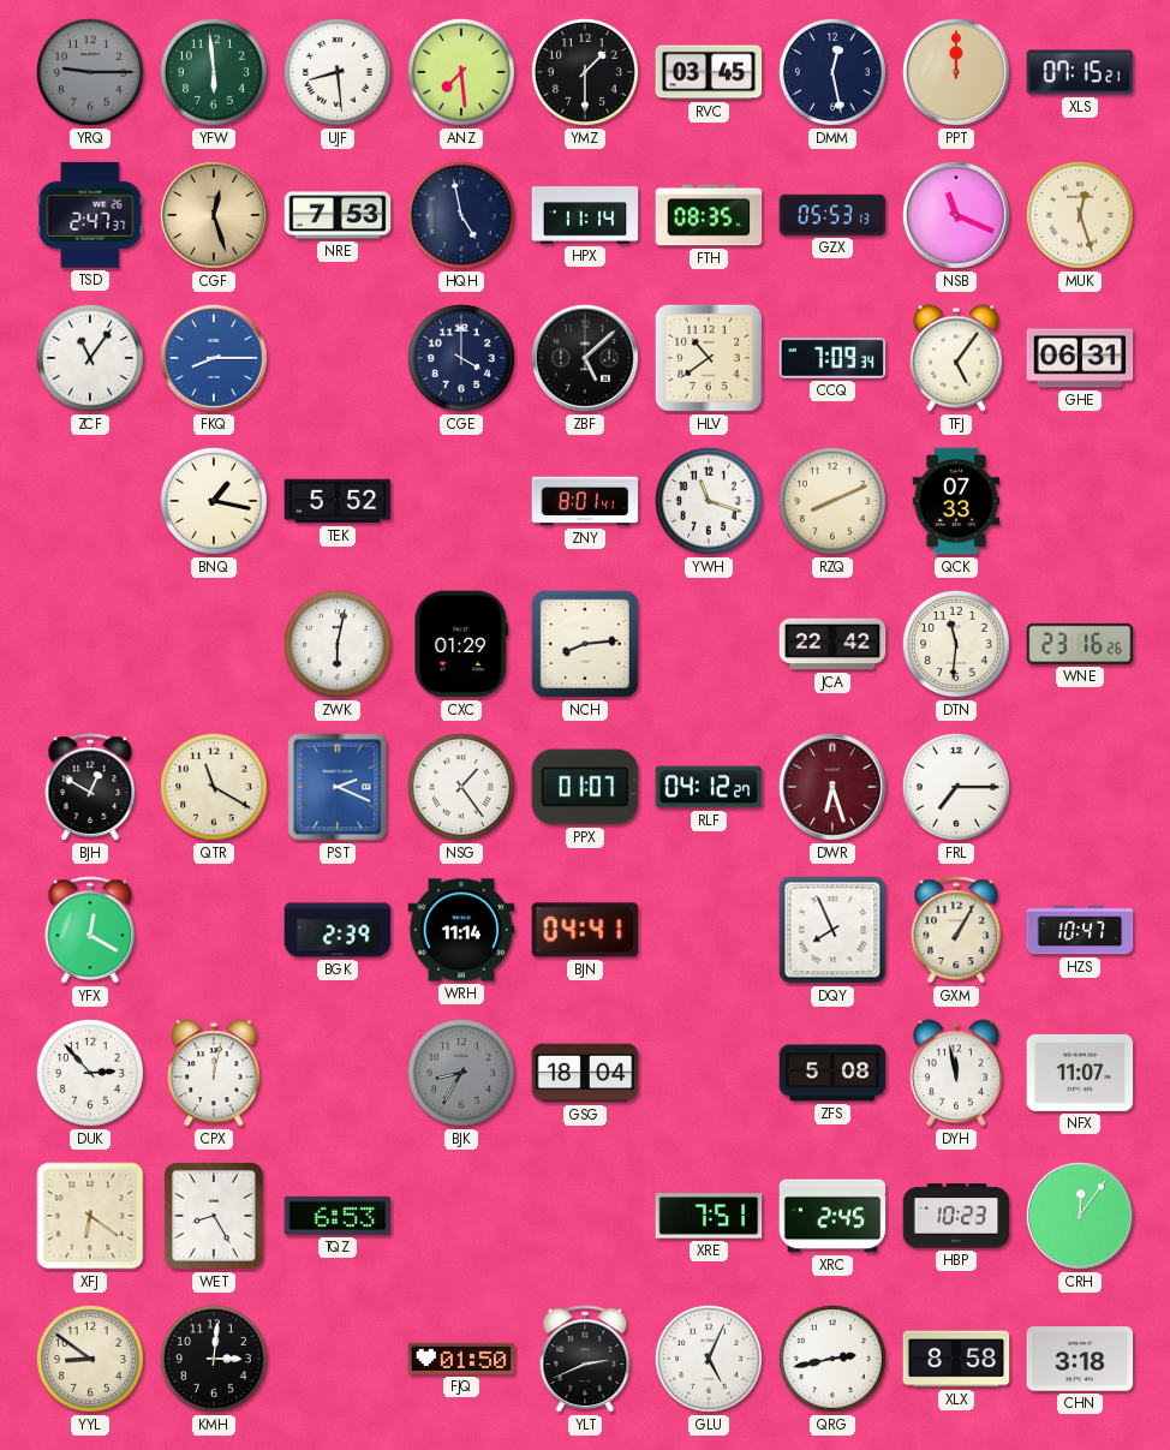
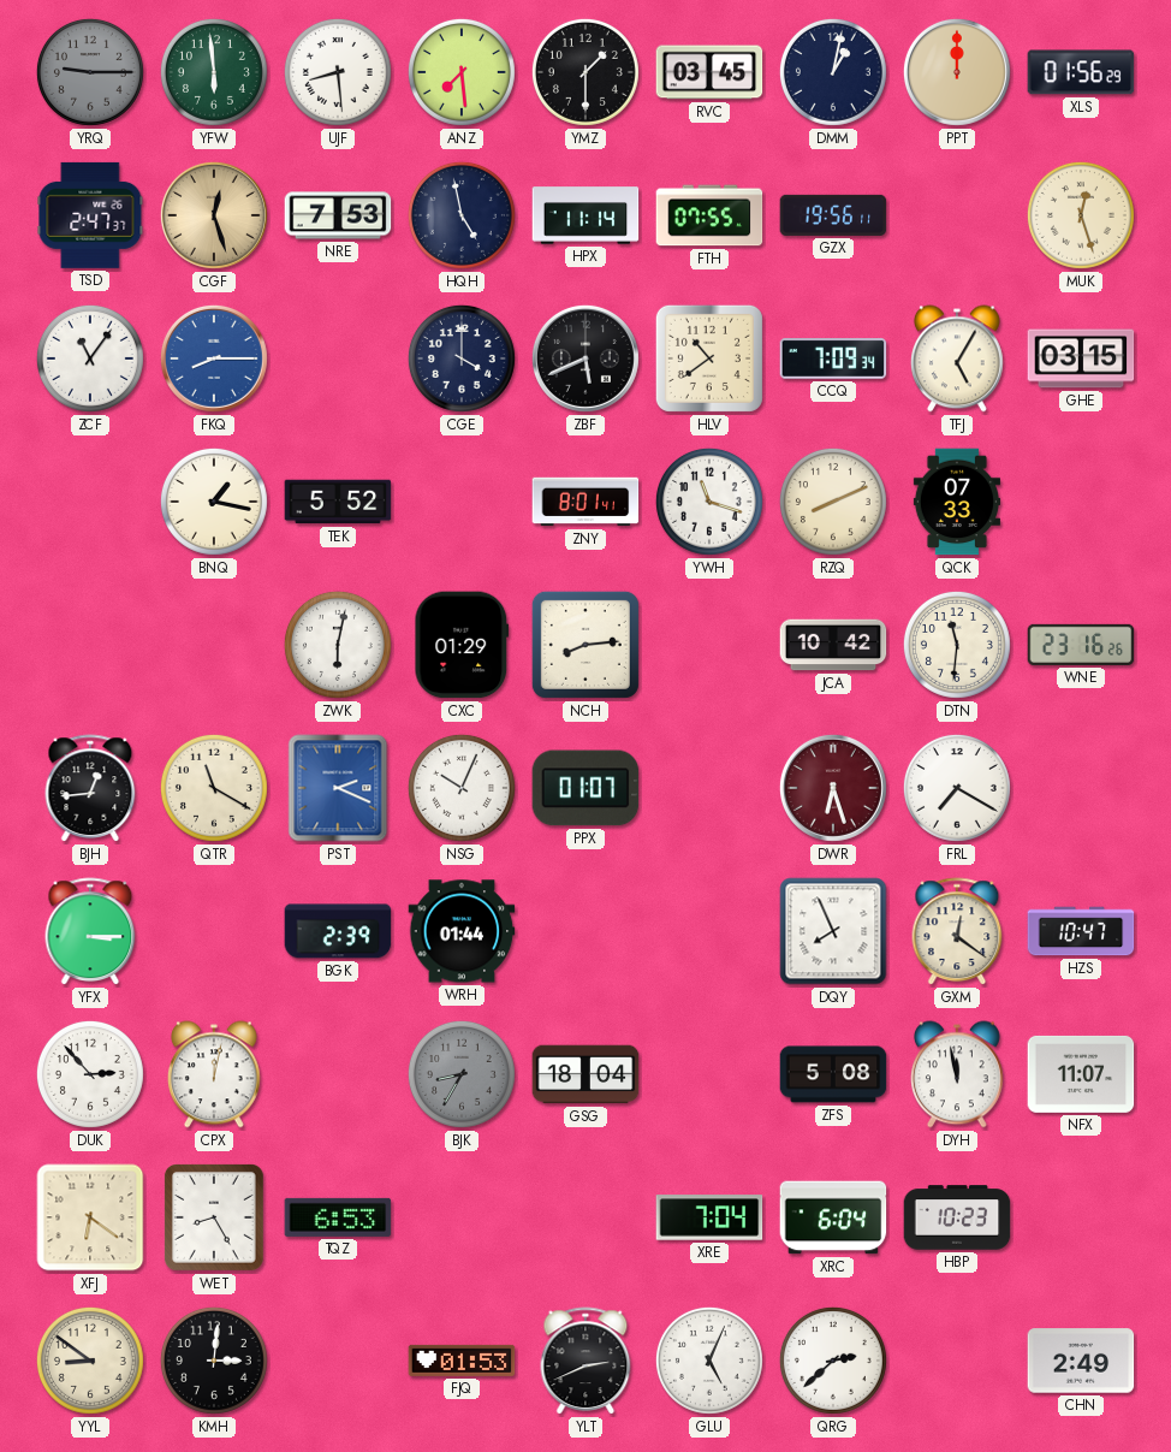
DMM: 12:28 -> 1:02
XLS: 07:15 -> 01:56
FTH: 08:35 -> 07:55
GZX: 05:53 -> 19:56
NSB: 11:19 -> none
ZBF: 5:08 -> 5:41
TFJ: 5:06 -> 5:05
GHE: 06:31 -> 03:15
JCA: 22:42 -> 10:42
BJH: 12:50 -> 12:44
NSG: 1:24 -> 10:04
RLF: 04:12 -> none
FRL: 7:15 -> 7:20
YFX: 12:20 -> 3:15
WRH: 11:14 -> 01:44
BJN: 04:41 -> none
GXM: 1:05 -> 12:21
XRE: 7:51 -> 7:04
XRC: 2:45 -> 6:04
CRH: 12:06 -> none
FJQ: 01:50 -> 01:53
QRG: 2:43 -> 2:38
XLX: 8:58 -> none
CHN: 3:18 -> 2:49
